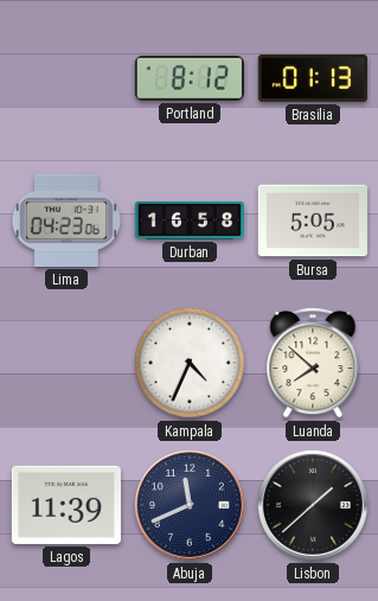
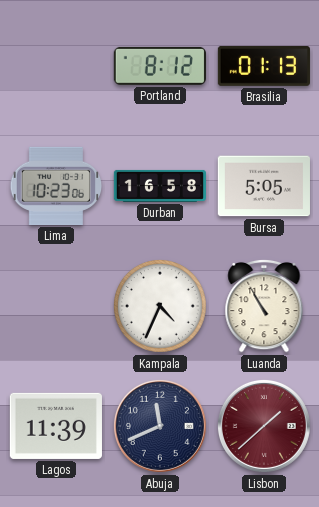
Lima: 04:23 -> 10:23
Luanda: 7:52 -> 10:55
Lisbon dial: black -> burgundy
